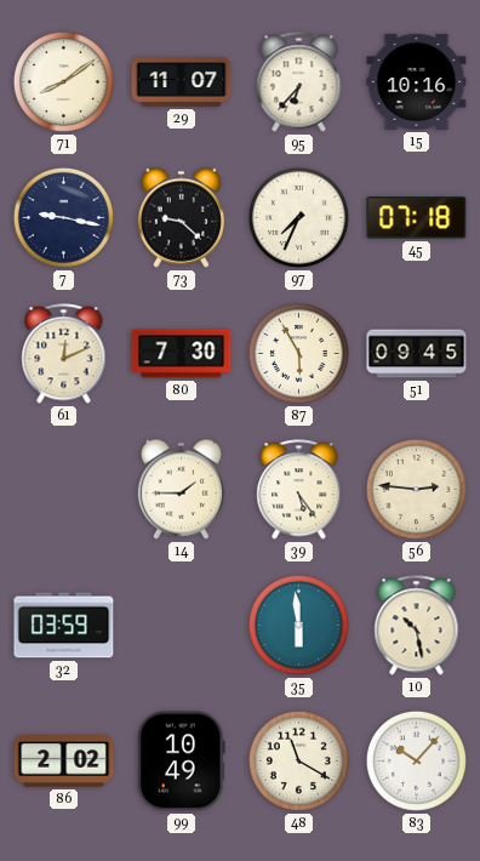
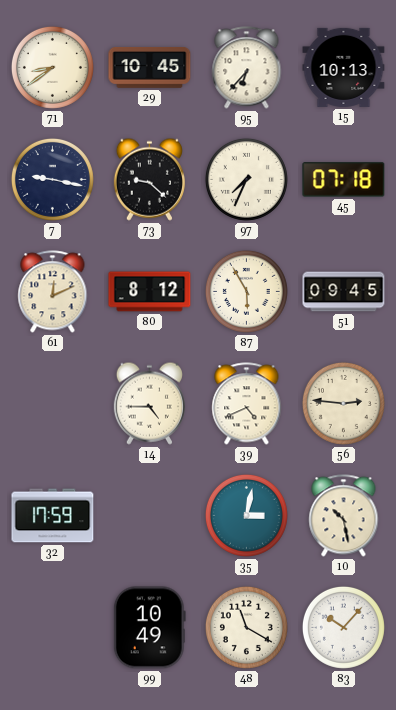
71: 8:09 -> 8:39
29: 11:07 -> 10:45
15: 10:16 -> 10:13
80: 7:30 -> 8:12
14: 1:45 -> 4:45
39: 5:24 -> 4:41
32: 03:59 -> 17:59
35: 5:59 -> 3:02
86: 2:02 -> none
